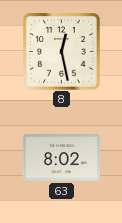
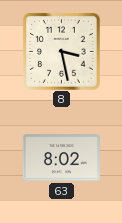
8: 12:28 -> 3:28
